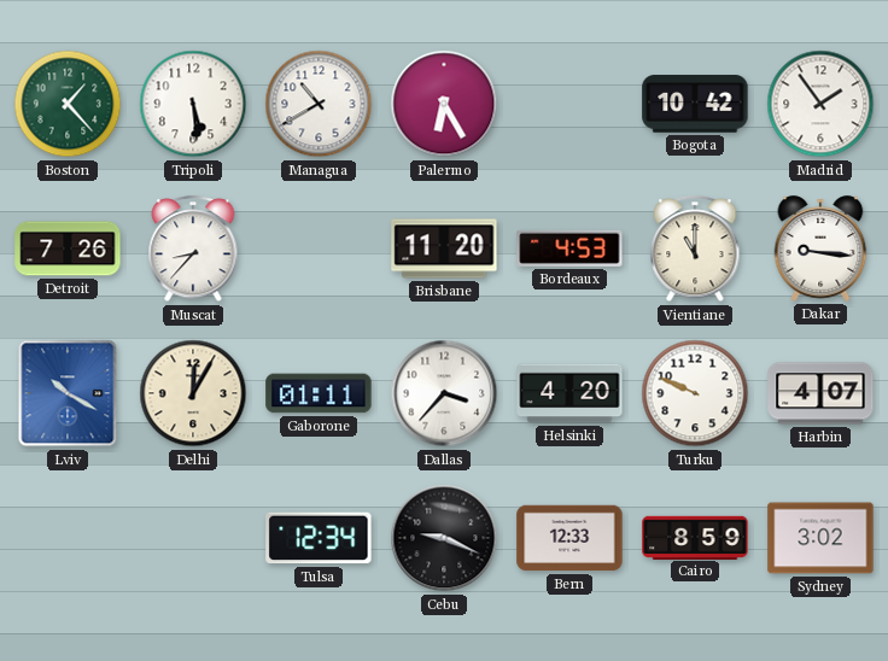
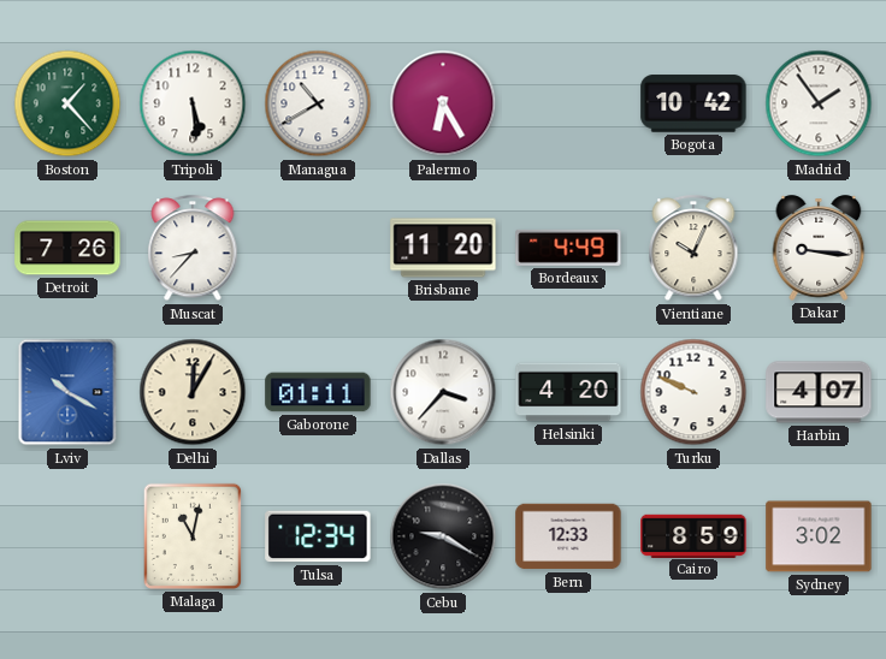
Bordeaux: 4:53 -> 4:49
Vientiane: 11:00 -> 10:04
Malaga: none -> 11:02
Cebu: 9:19 -> 9:20
